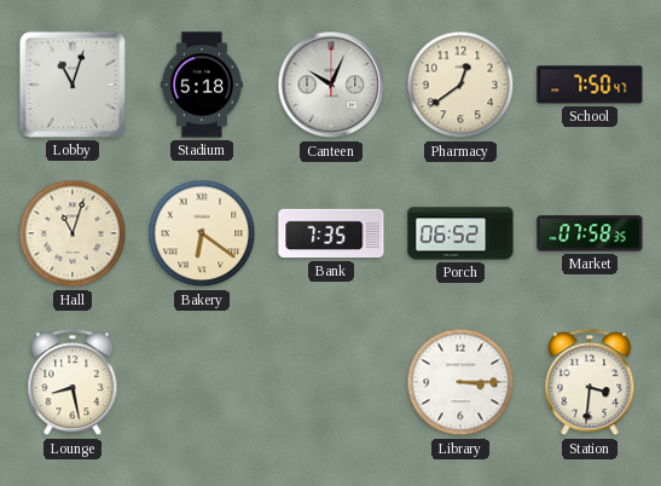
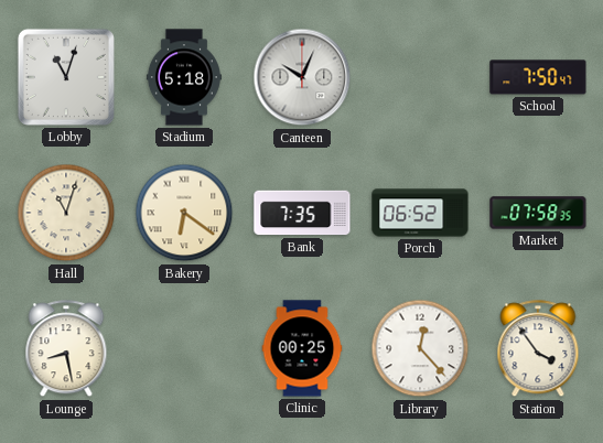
Pharmacy: 12:39 -> none
Clinic: none -> 00:25
Library: 3:15 -> 12:23
Station: 3:31 -> 3:54
